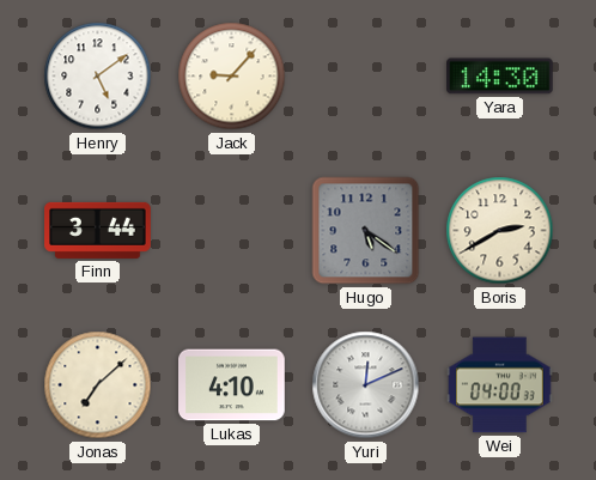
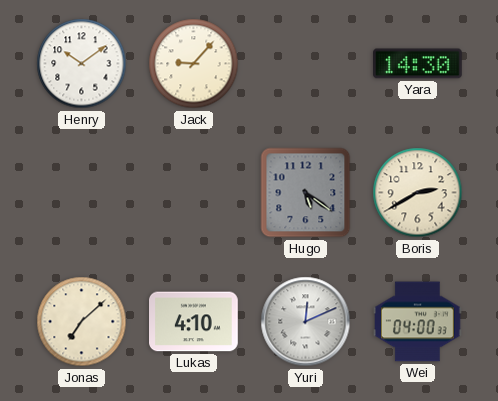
Henry: 5:09 -> 10:09
Finn: 3:44 -> none
